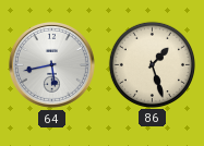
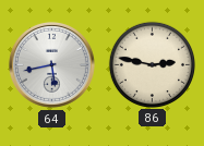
86: 1:27 -> 2:47
